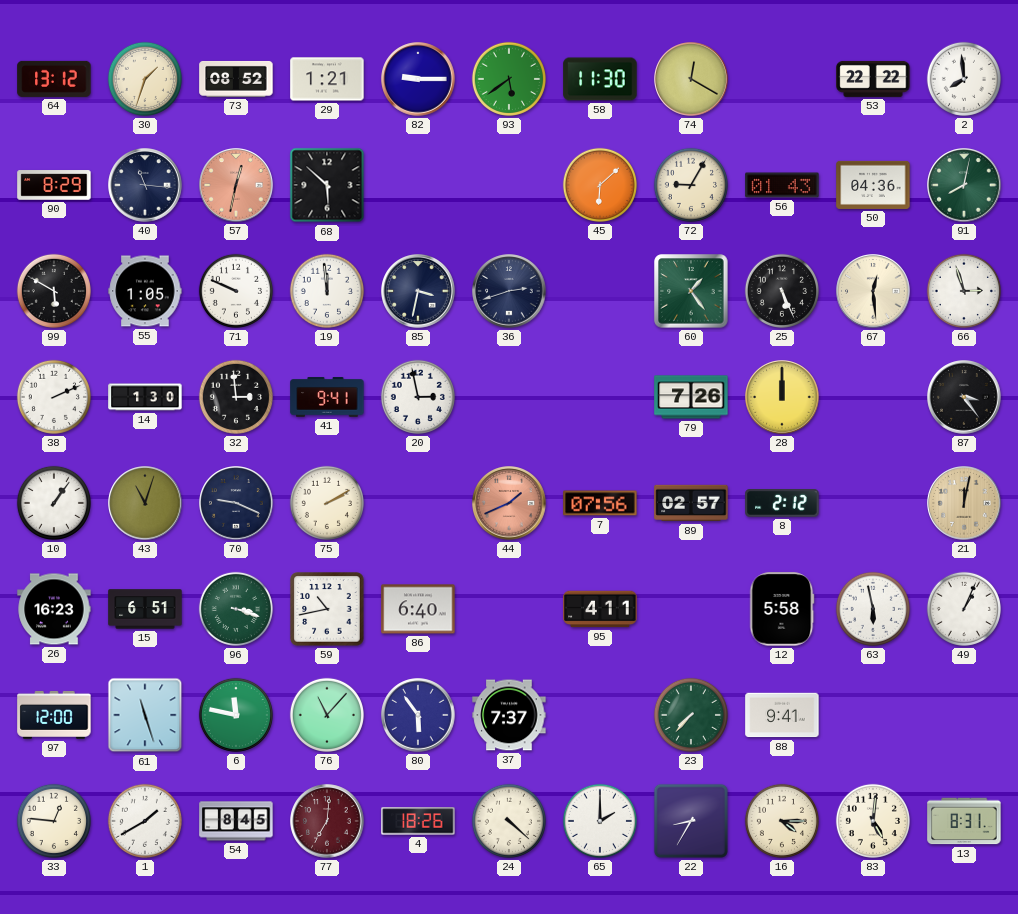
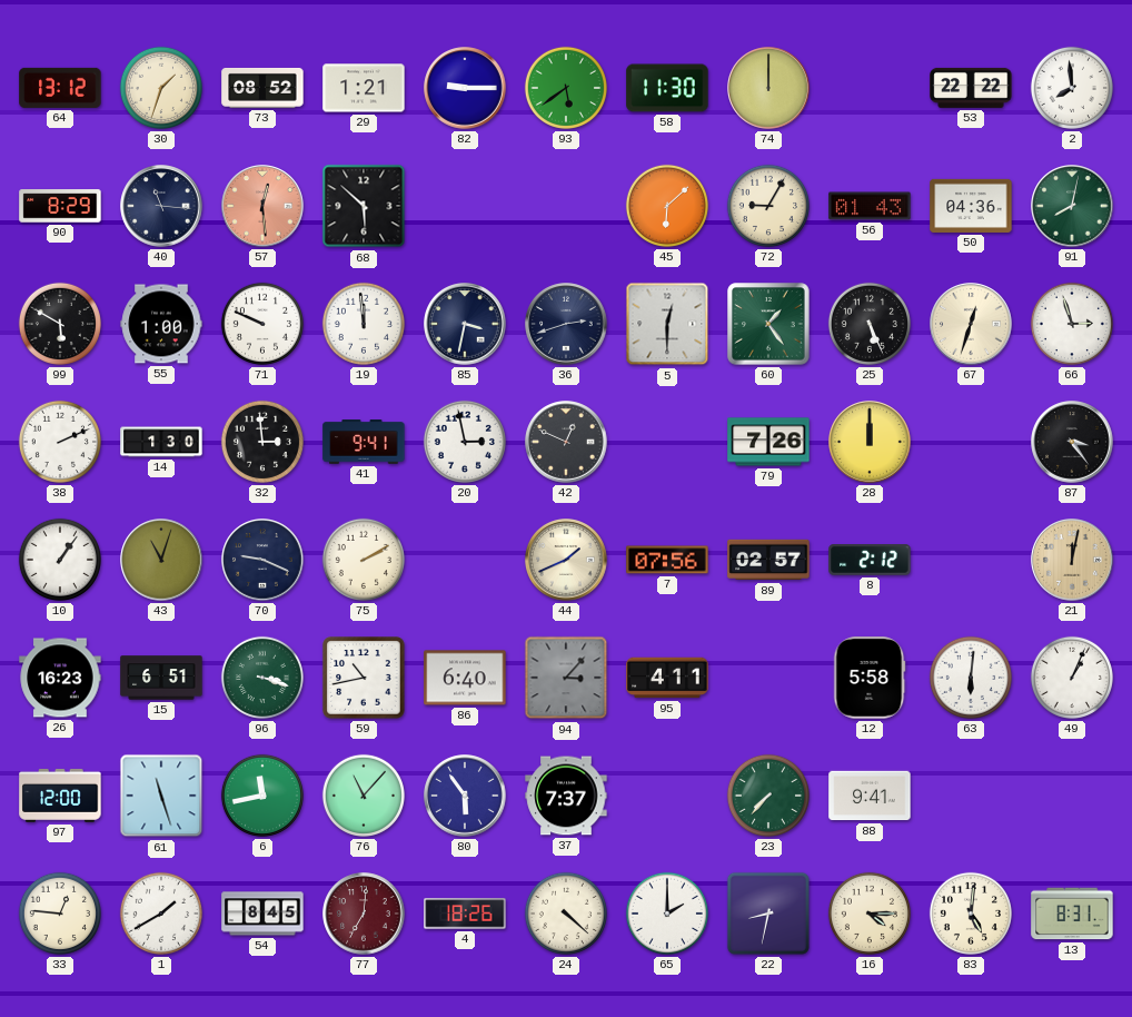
74: 12:20 -> 12:00
57: 12:32 -> 12:29
55: 1:05 -> 1:00
5: none -> 12:30
67: 12:29 -> 12:33
42: none -> 12:49
44 dial: salmon -> cream
94: none -> 3:07
63: 5:58 -> 6:01
6: 11:47 -> 11:43
22: 8:35 -> 8:32
